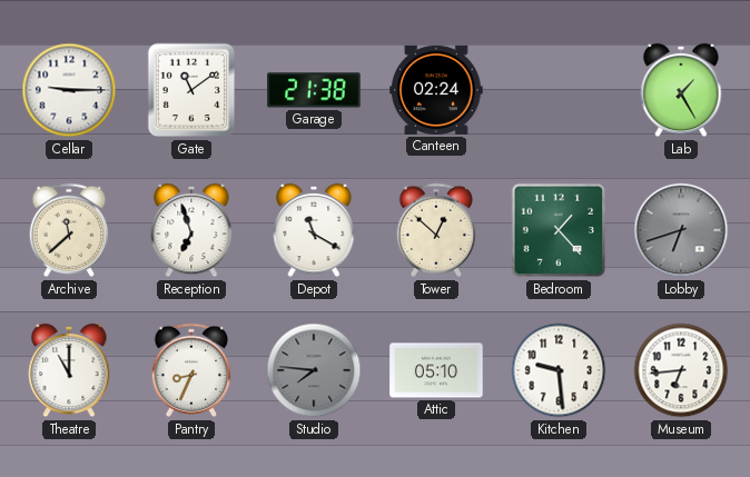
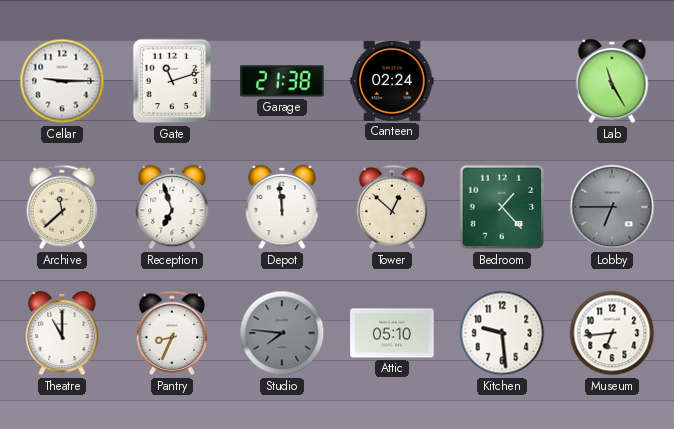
Gate: 11:09 -> 11:12
Lab: 1:25 -> 11:25
Depot: 11:20 -> 11:59
Lobby: 6:42 -> 6:45
